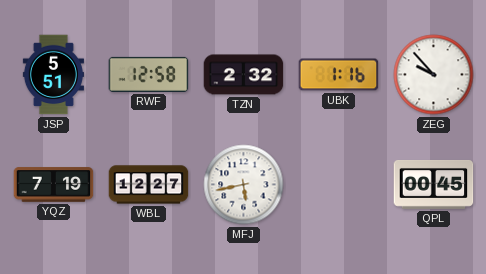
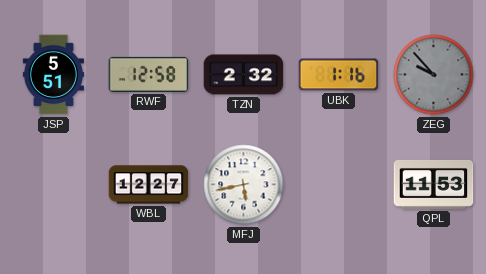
ZEG dial: white -> grey
YQZ: 7:19 -> none
QPL: 00:45 -> 11:53
